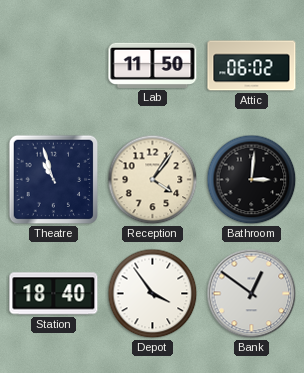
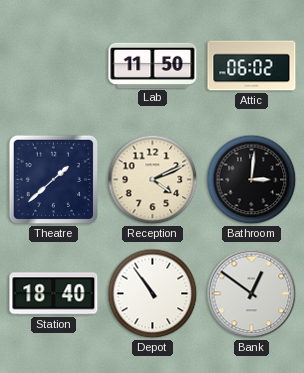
Theatre: 10:57 -> 1:38
Reception: 4:06 -> 4:11
Depot: 3:54 -> 10:54
